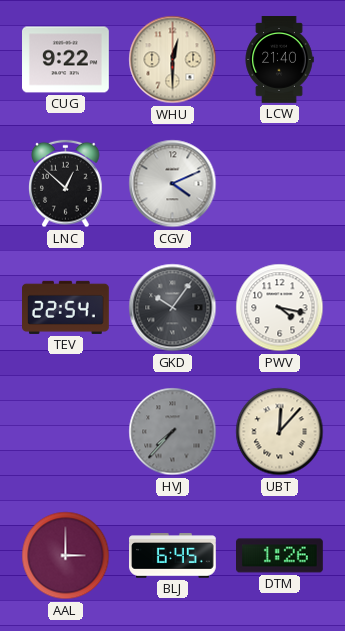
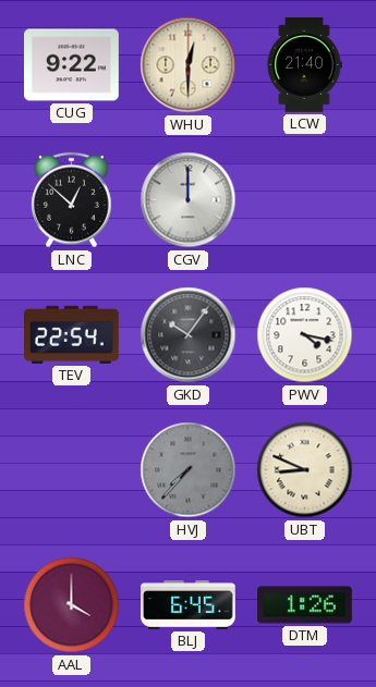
CGV: 4:11 -> 12:00
UBT: 12:07 -> 8:49
AAL: 3:00 -> 4:00
